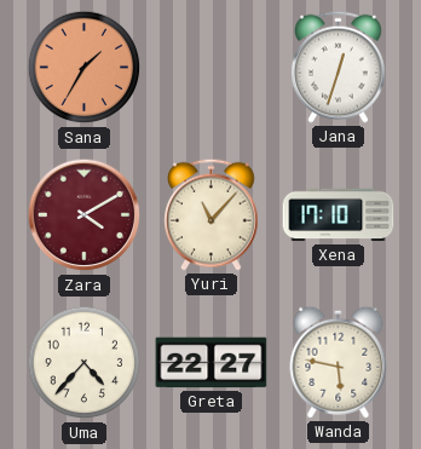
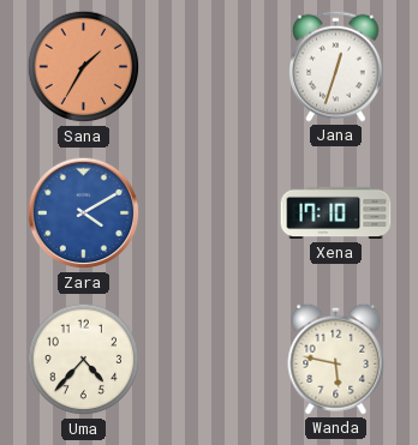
Zara dial: burgundy -> blue
Yuri: 11:07 -> none
Greta: 22:27 -> none
